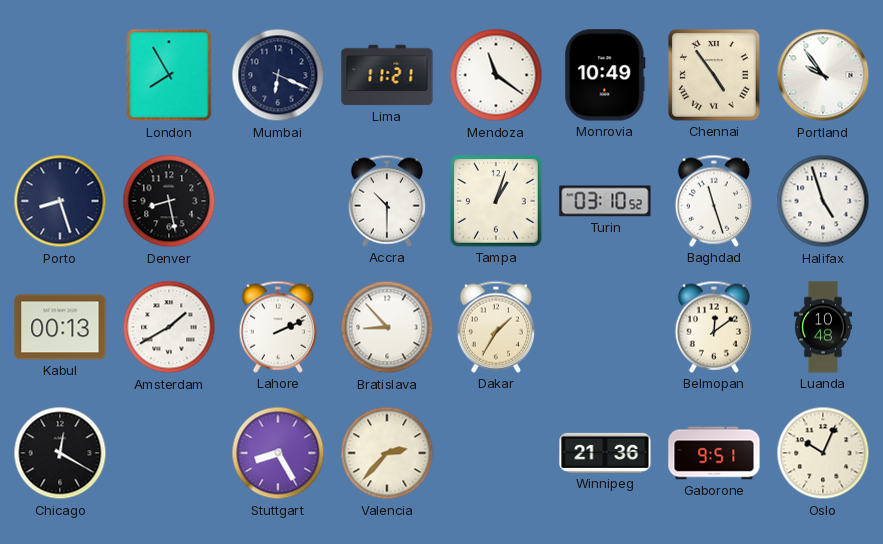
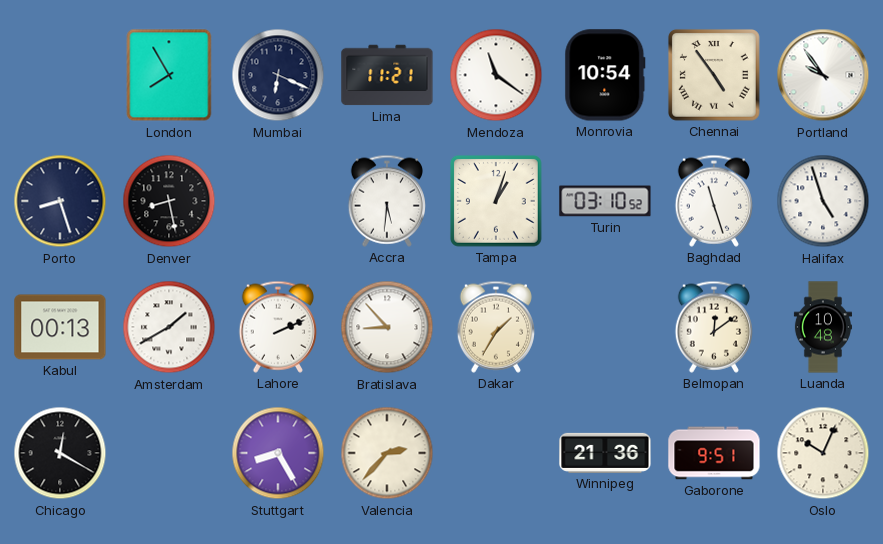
Monrovia: 10:49 -> 10:54
Accra: 10:30 -> 5:31
